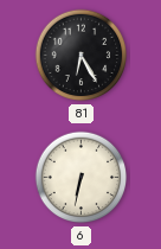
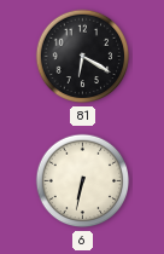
81: 6:25 -> 6:20
